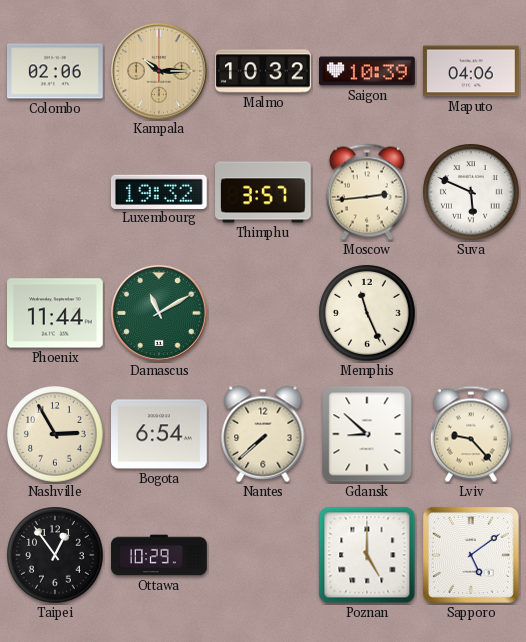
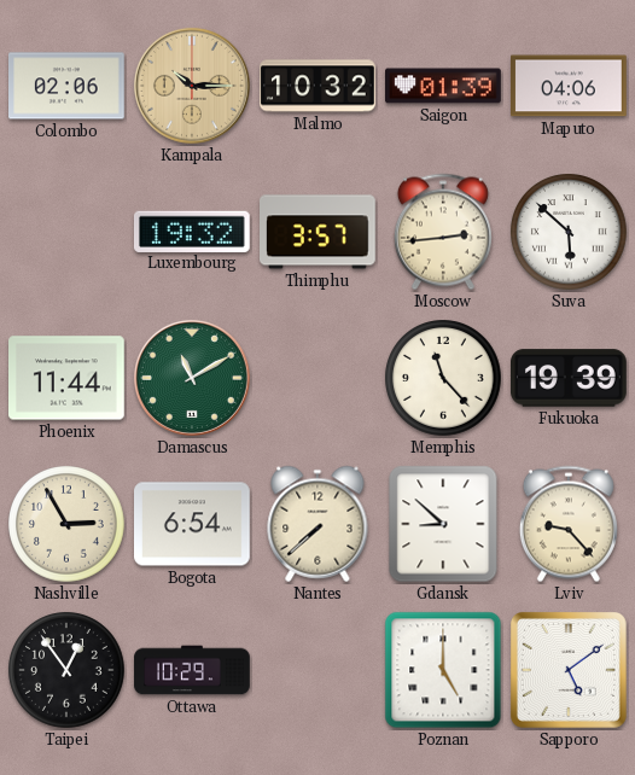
Saigon: 10:39 -> 01:39
Suva: 5:49 -> 5:52
Memphis: 11:26 -> 11:23
Fukuoka: none -> 19:39
